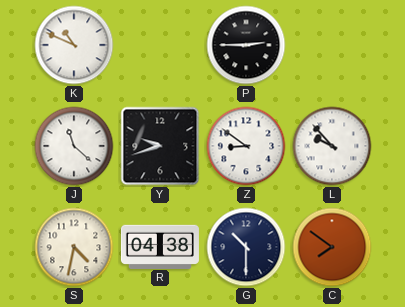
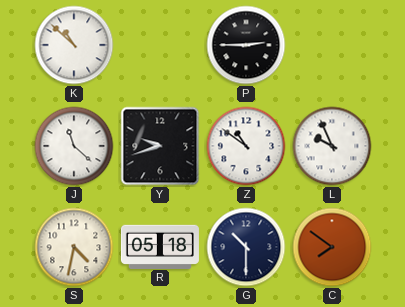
K: 10:49 -> 10:52
Z: 8:51 -> 10:51
L: 9:53 -> 9:56
R: 04:38 -> 05:18
